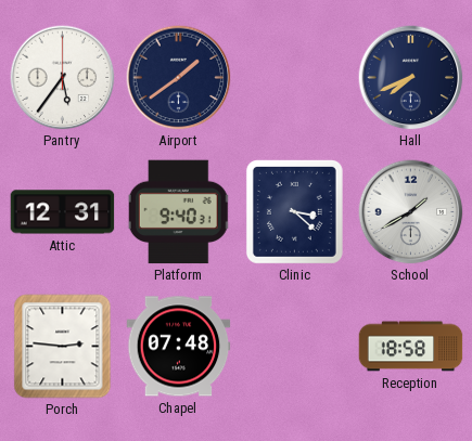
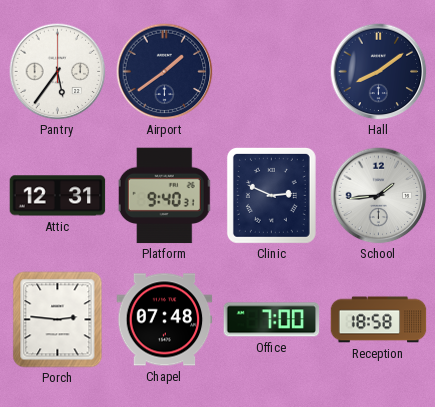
Hall: 7:41 -> 8:09
Clinic: 3:22 -> 2:49
School: 1:40 -> 1:44
Office: none -> 7:00
